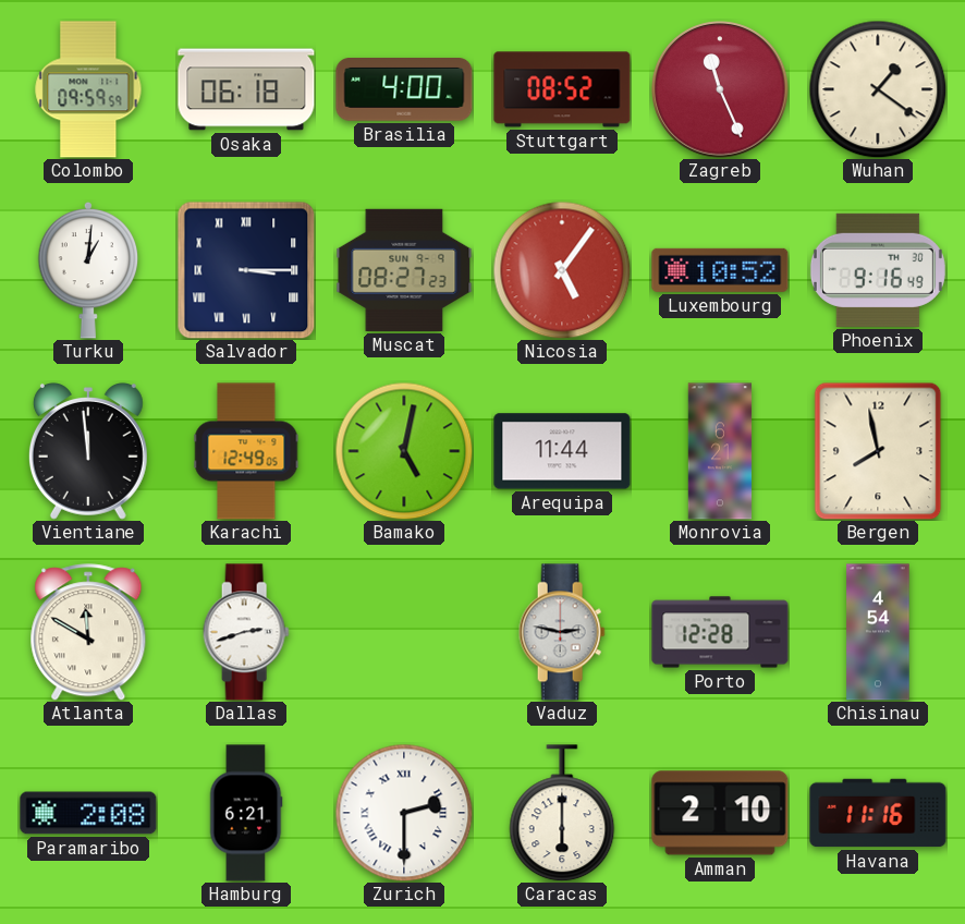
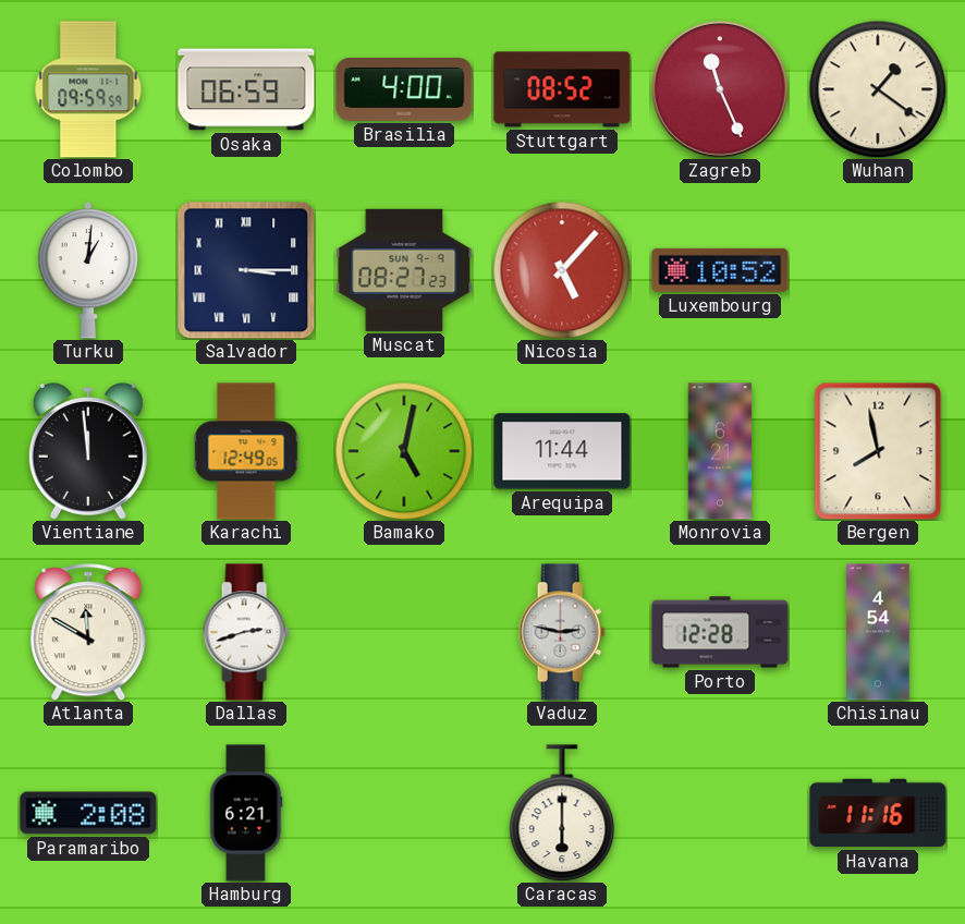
Osaka: 06:18 -> 06:59
Nicosia: 5:06 -> 5:07
Phoenix: 9:16 -> none
Zurich: 2:30 -> none
Amman: 2:10 -> none
